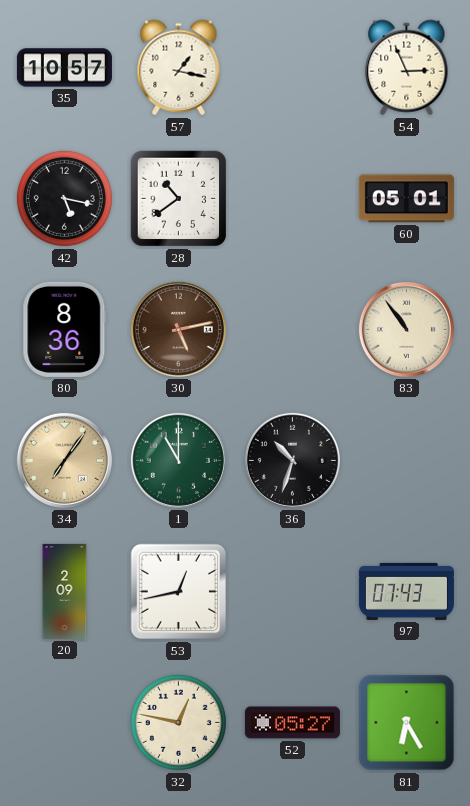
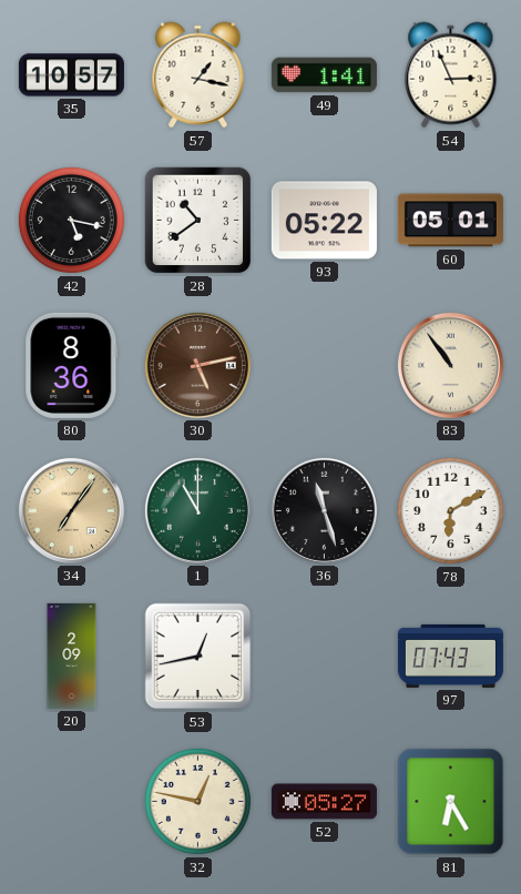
49: none -> 1:41
93: none -> 05:22
36: 10:33 -> 11:27
78: none -> 6:10
